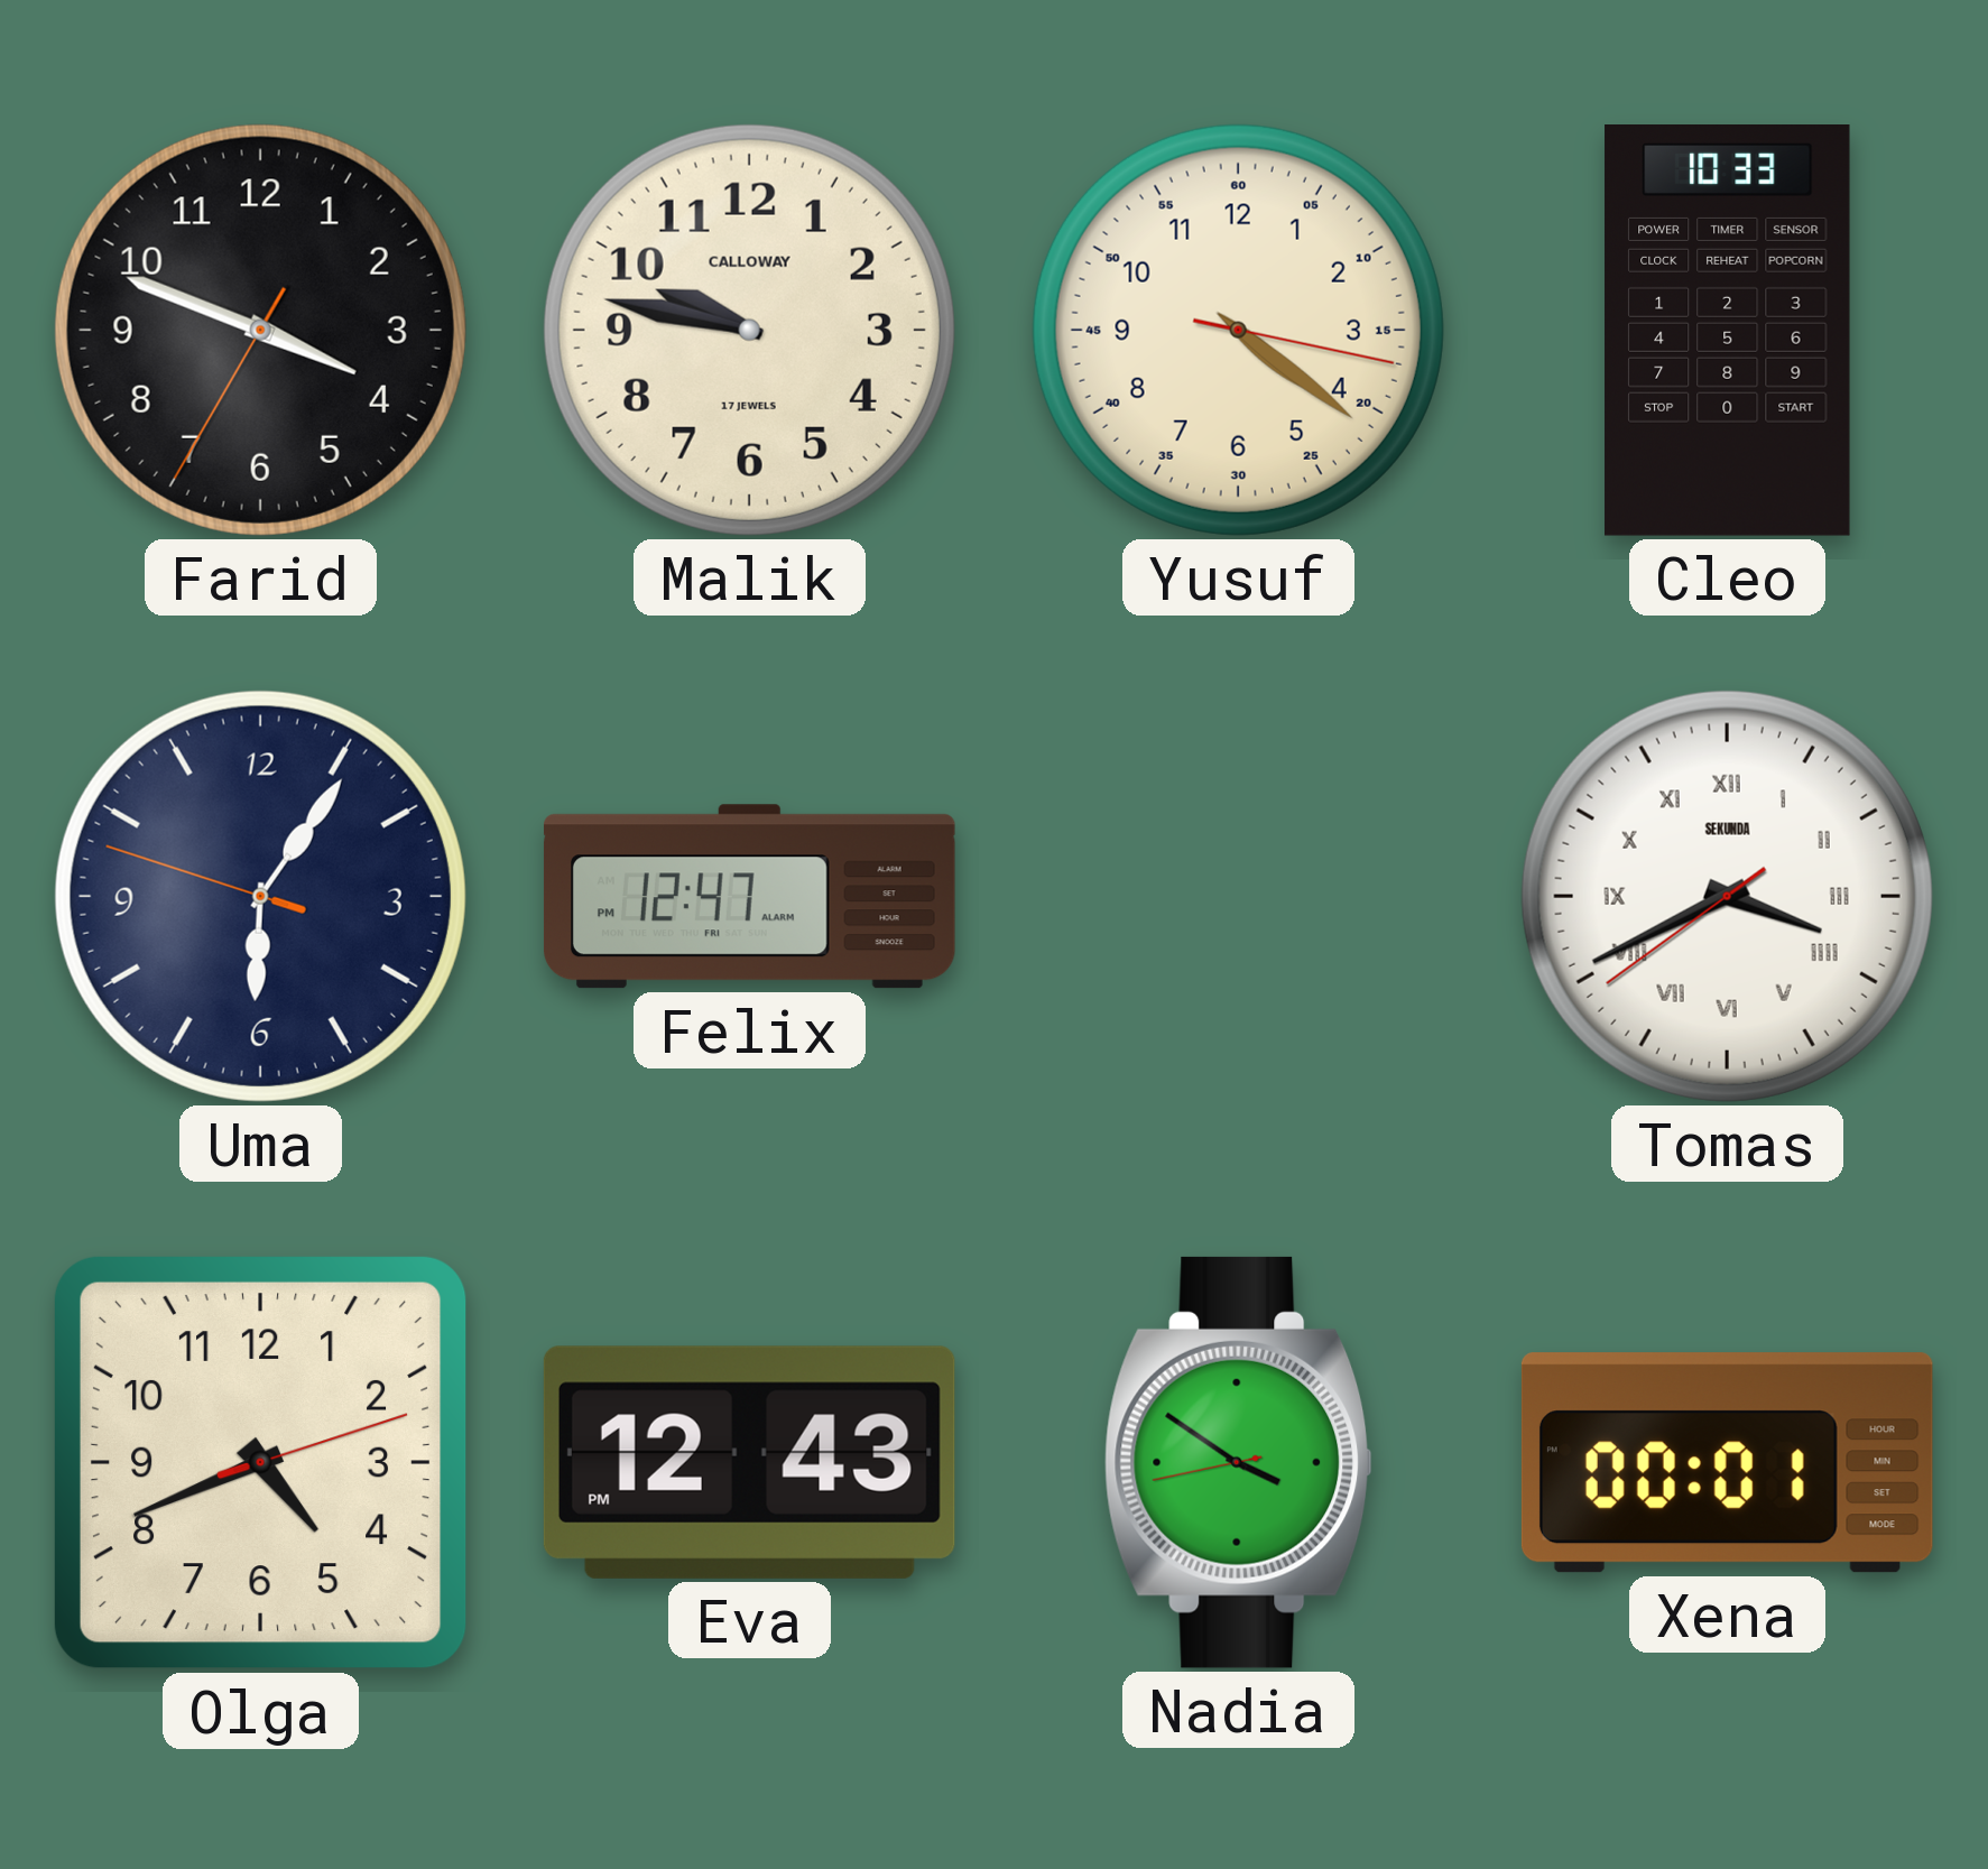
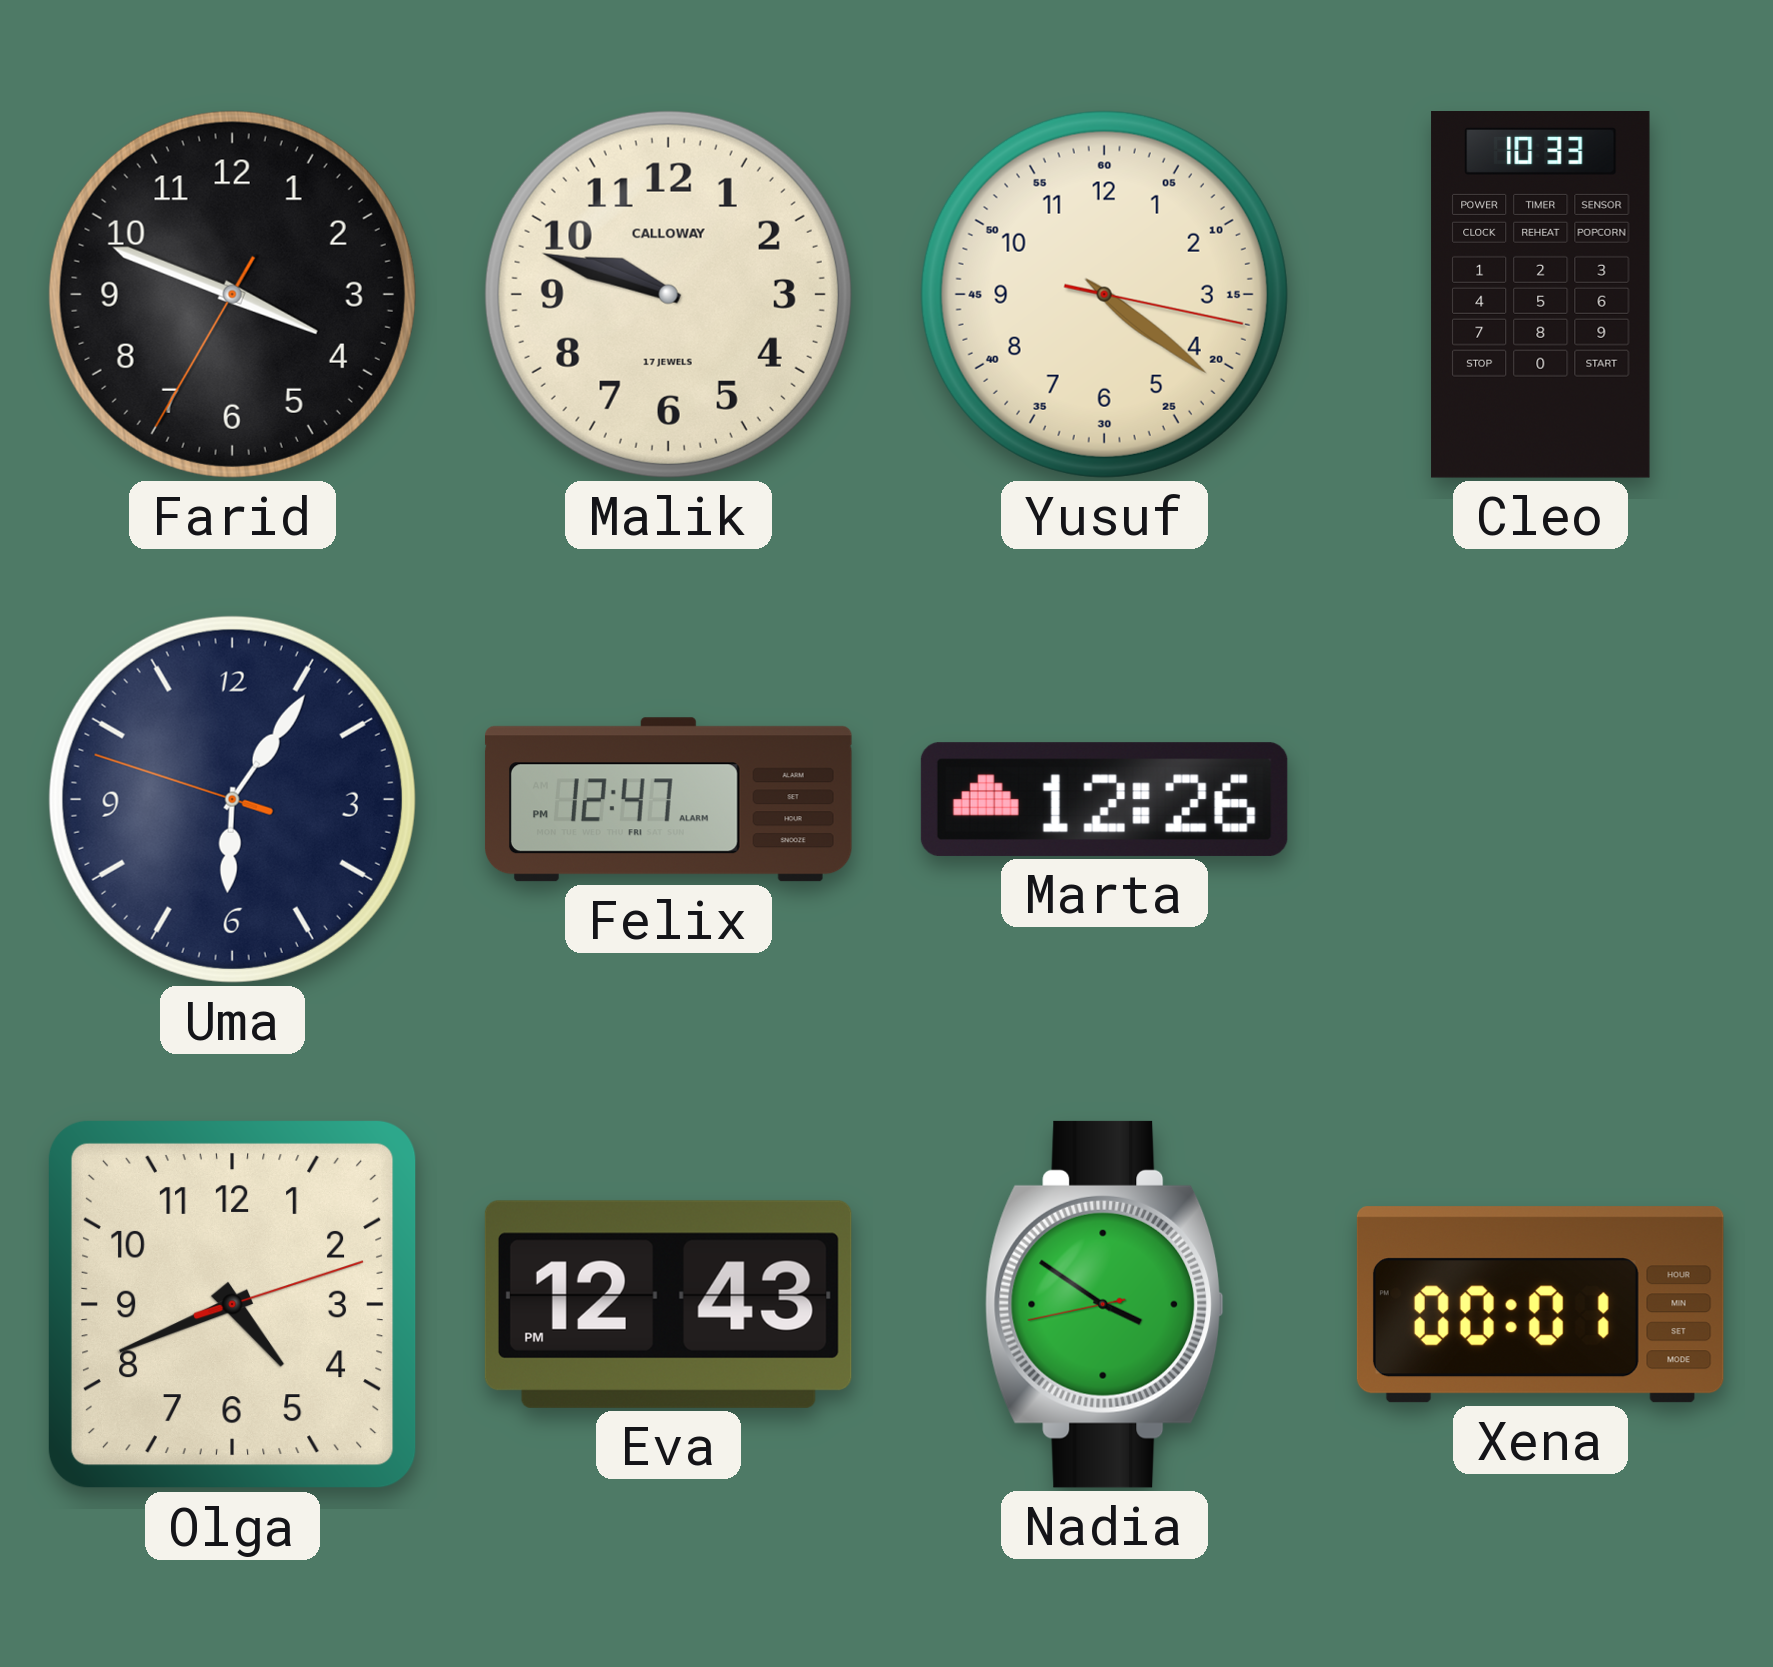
Malik: 9:47 -> 9:48
Marta: none -> 12:26
Tomas: 3:40 -> none
